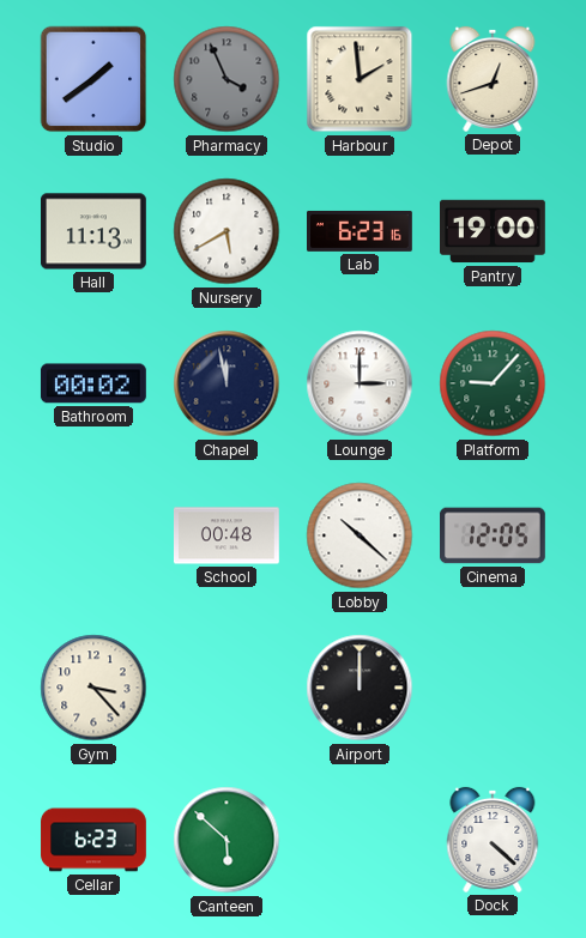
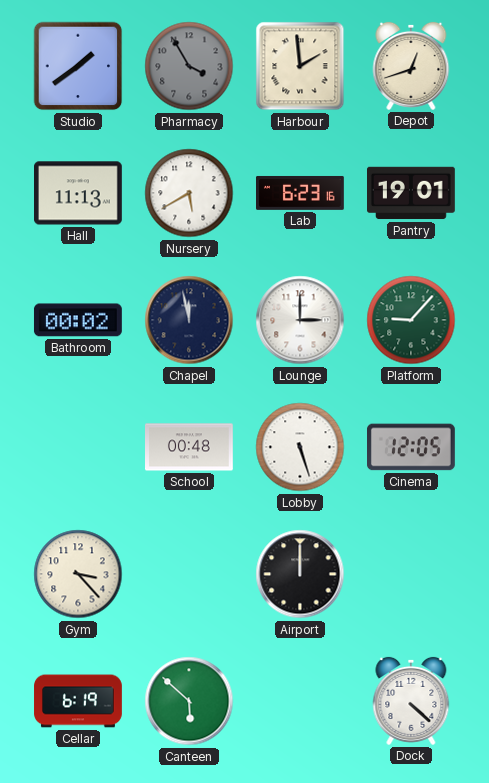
Pharmacy: 3:56 -> 3:55
Pantry: 19:00 -> 19:01
Lobby: 10:22 -> 5:27
Cellar: 6:23 -> 6:19
